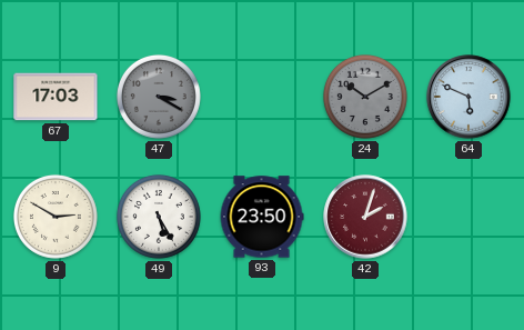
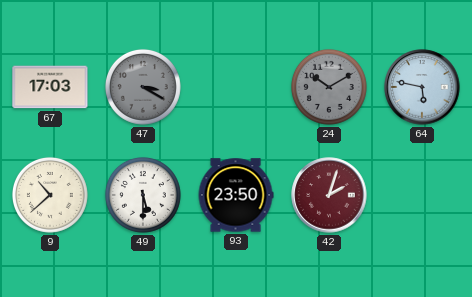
64: 5:49 -> 5:47
9: 2:50 -> 10:38
49: 5:25 -> 5:30
